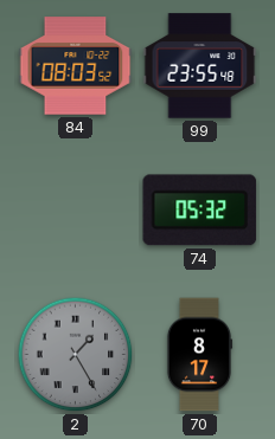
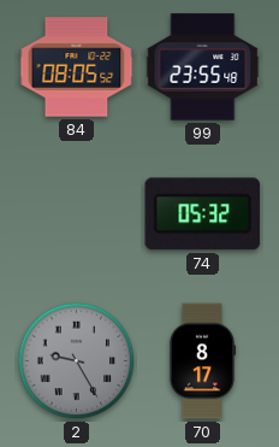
84: 08:03 -> 08:05
2: 1:25 -> 9:25
